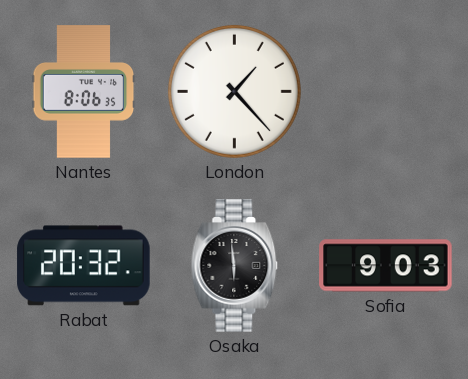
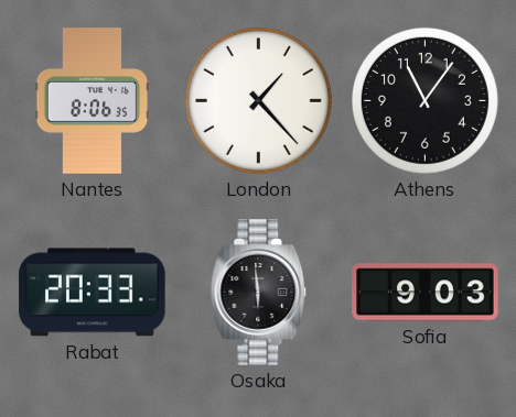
Athens: none -> 11:06
Rabat: 20:32 -> 20:33
